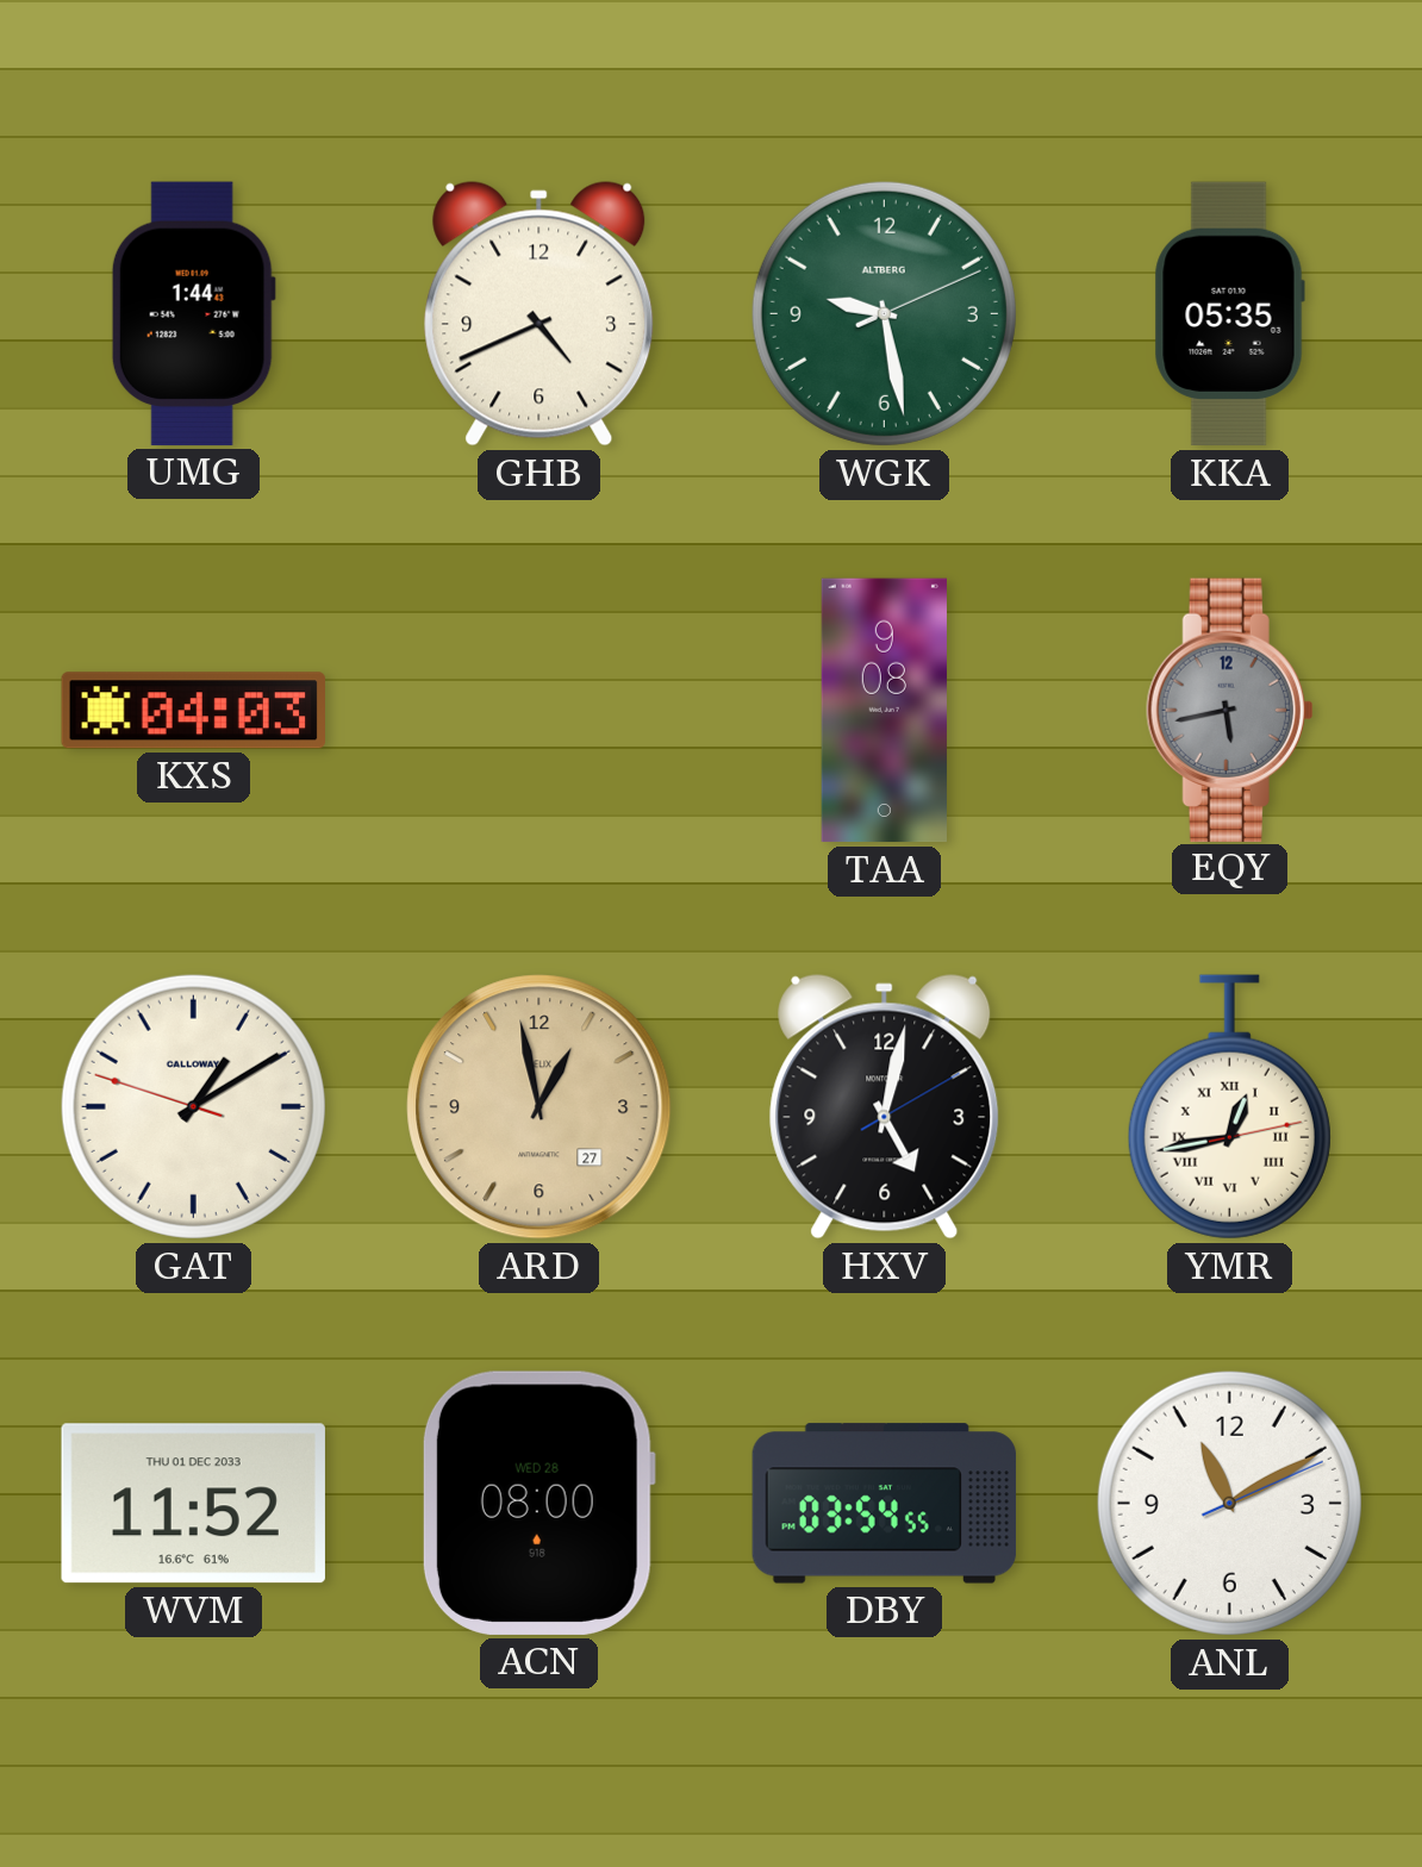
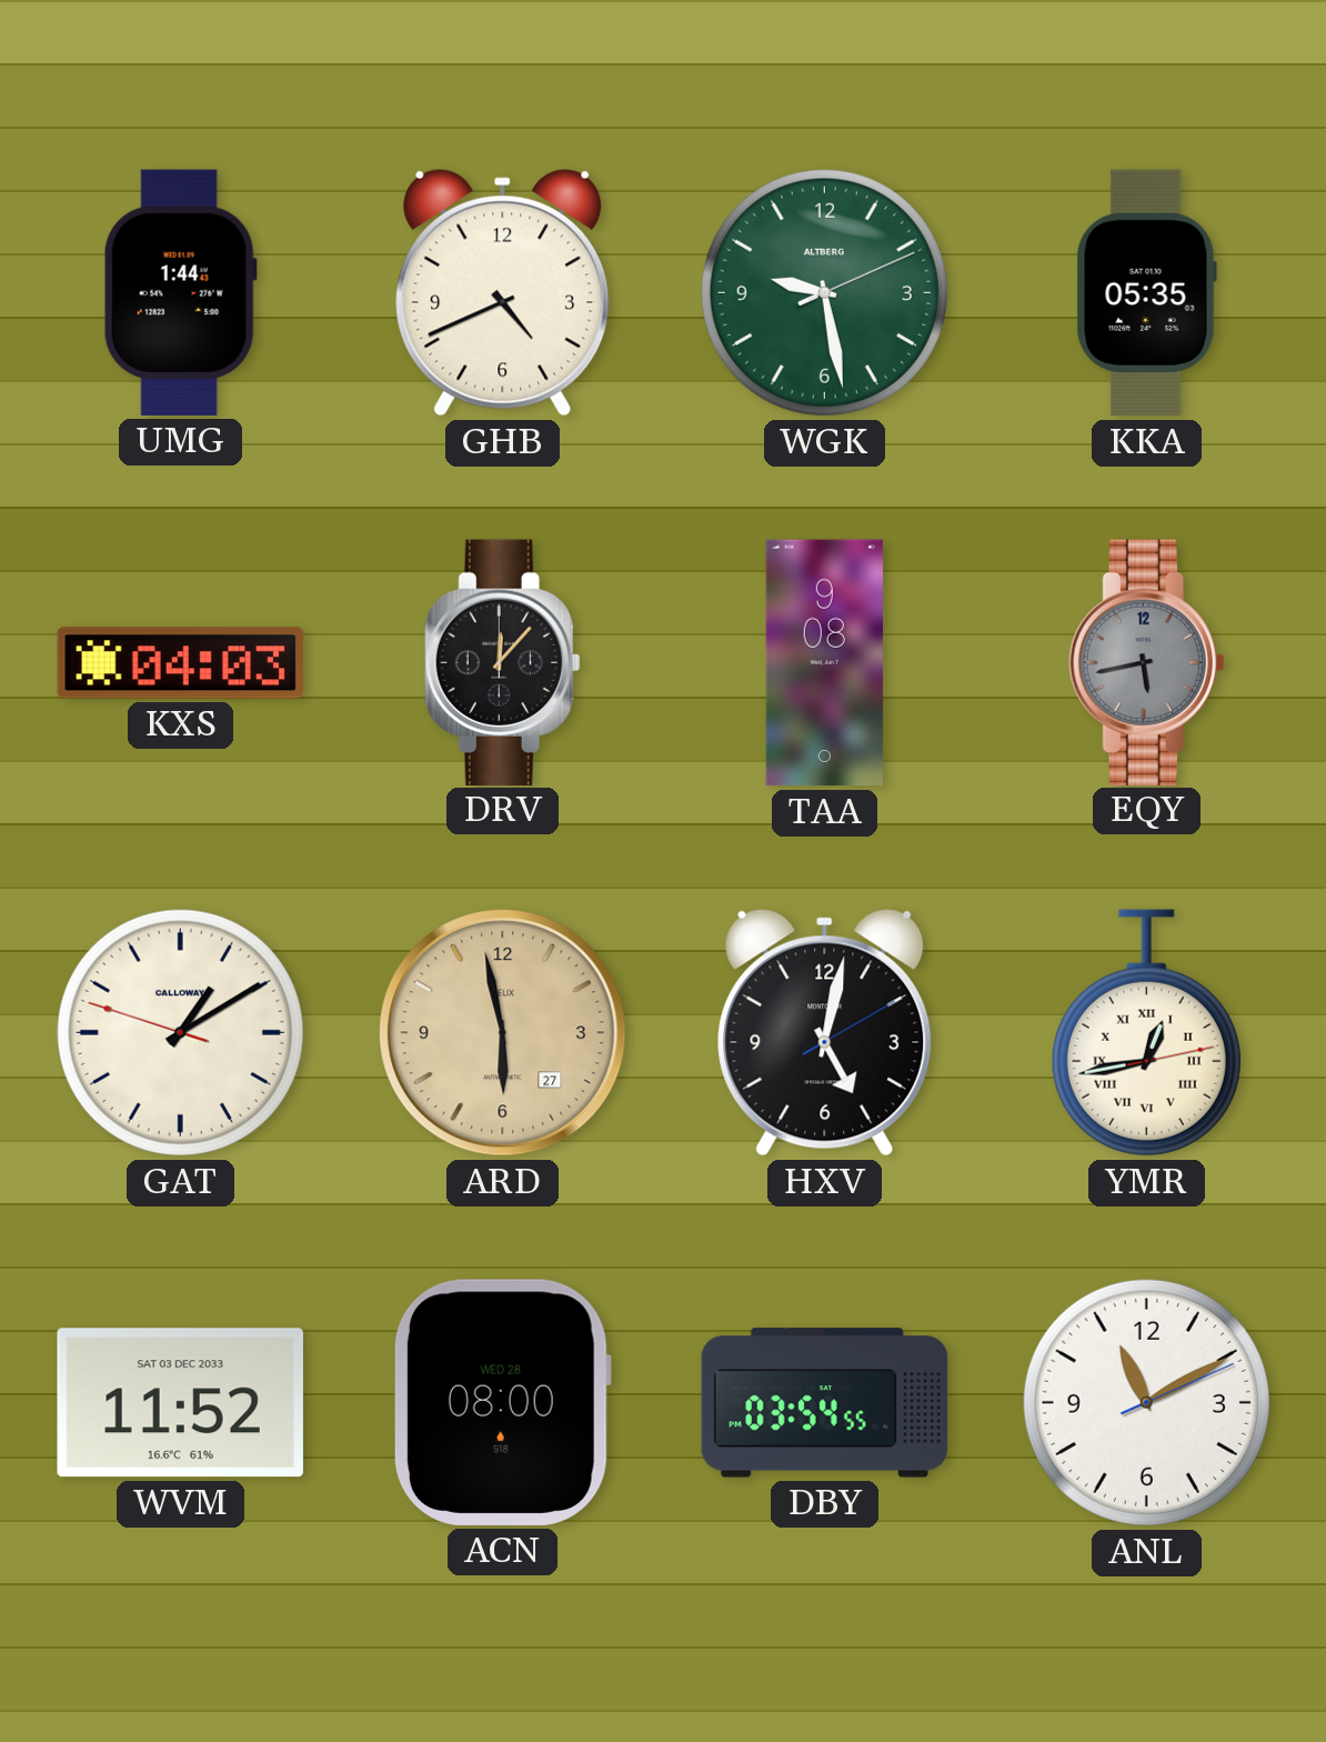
DRV: none -> 12:07
ARD: 12:58 -> 5:58
WVM date: THU 01 DEC 2033 -> SAT 03 DEC 2033
